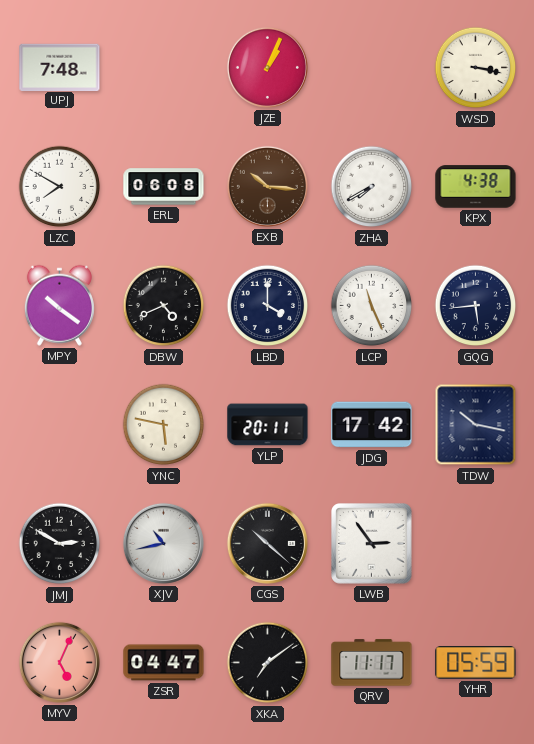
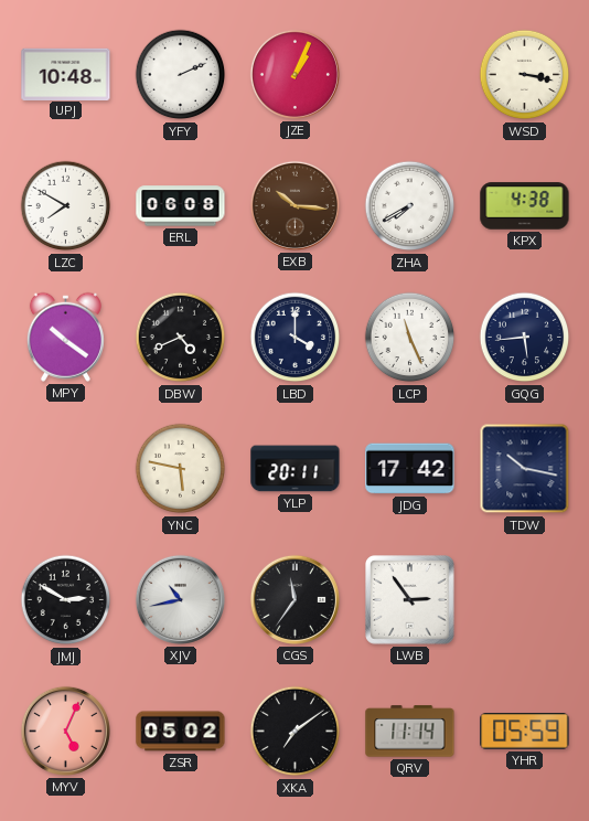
UPJ: 7:48 -> 10:48
YFY: none -> 2:11
CGS: 10:22 -> 11:36
ZSR: 04:47 -> 05:02
QRV: 11:17 -> 11:14
